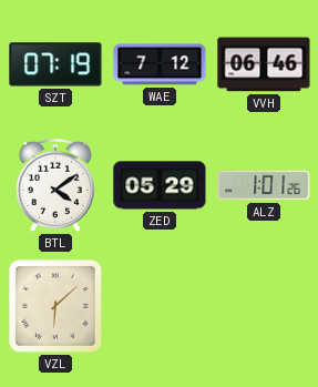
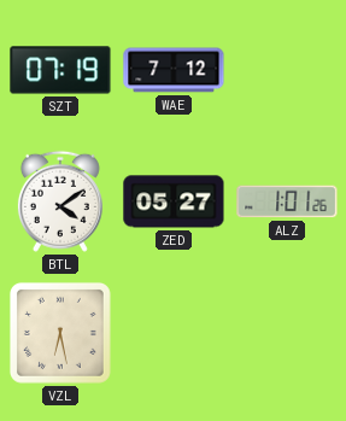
VVH: 06:46 -> none
ZED: 05:29 -> 05:27
VZL: 6:08 -> 6:28
